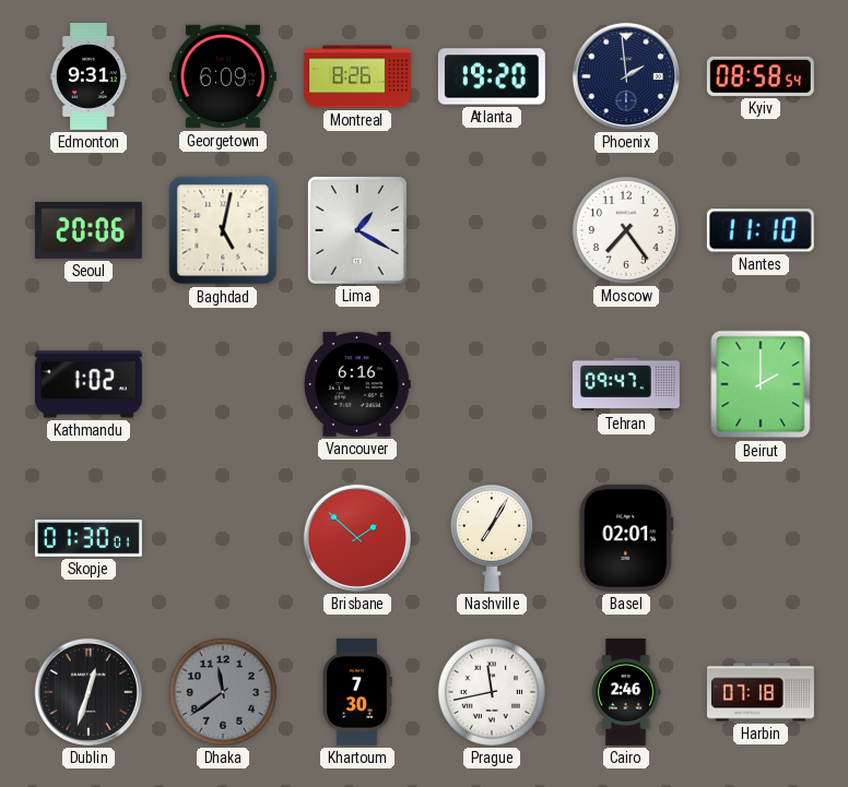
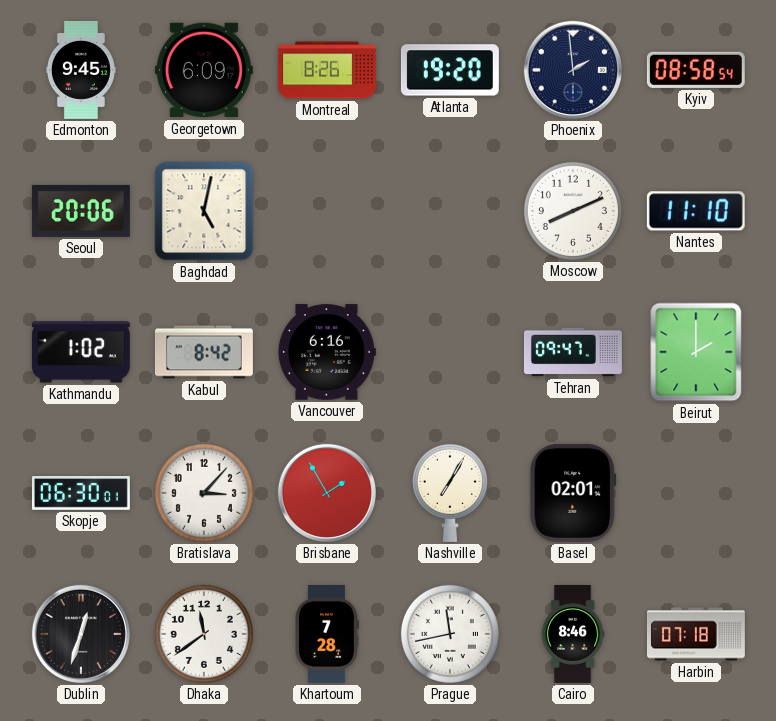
Edmonton: 9:31 -> 9:45
Lima: 1:20 -> none
Moscow: 7:24 -> 8:11
Kabul: none -> 8:42
Skopje: 01:30 -> 06:30
Bratislava: none -> 3:07
Brisbane: 1:52 -> 1:55
Dhaka dial: grey -> white
Khartoum: 7:30 -> 7:28
Cairo: 2:46 -> 8:46
